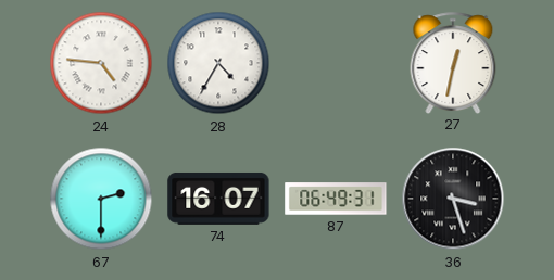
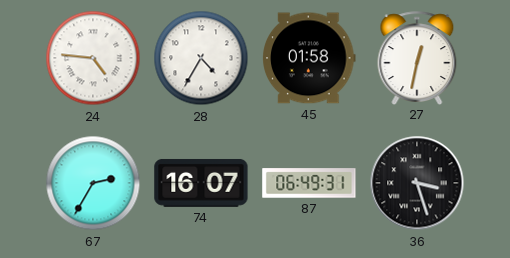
45: none -> 01:58
67: 2:30 -> 2:35
